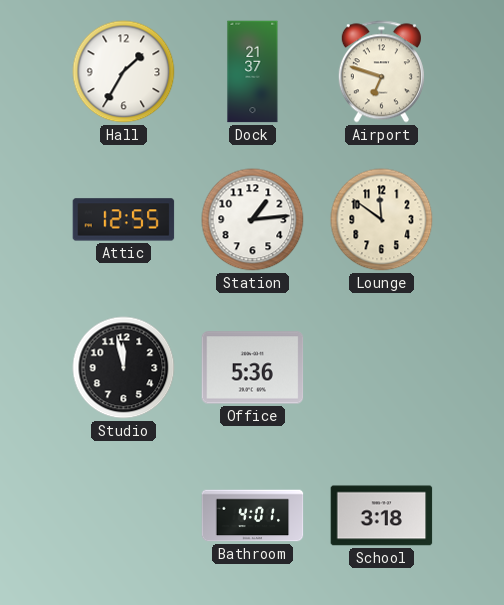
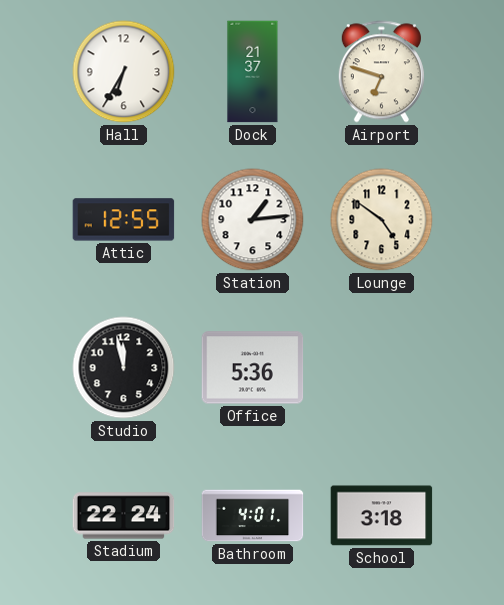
Hall: 1:35 -> 6:35
Lounge: 11:51 -> 4:51
Stadium: none -> 22:24
